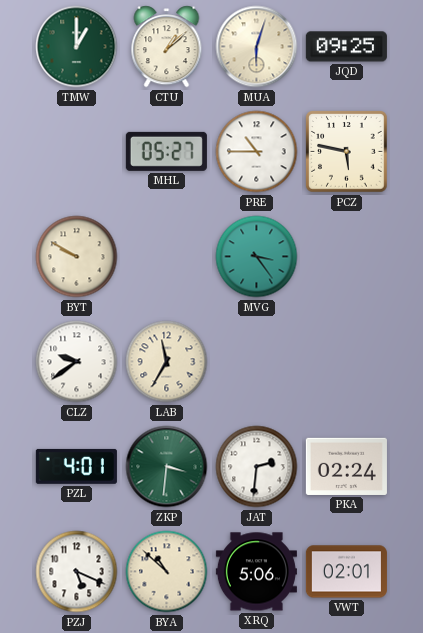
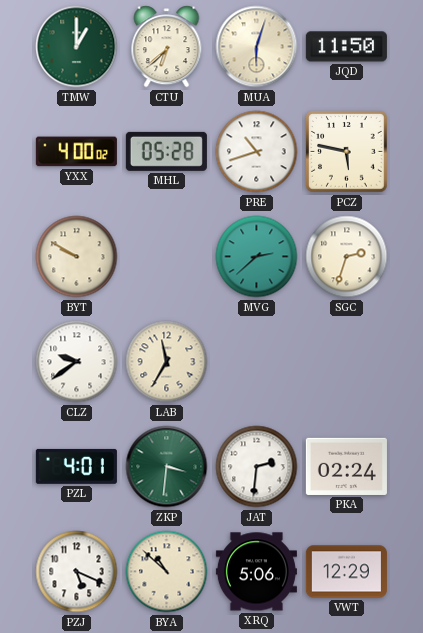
CTU: 1:08 -> 6:38
JQD: 09:25 -> 11:50
YXX: none -> 4:00
MHL: 05:27 -> 05:28
PRE: 10:45 -> 10:42
MVG: 3:24 -> 2:38
SGC: none -> 2:33
VWT: 02:01 -> 12:29
